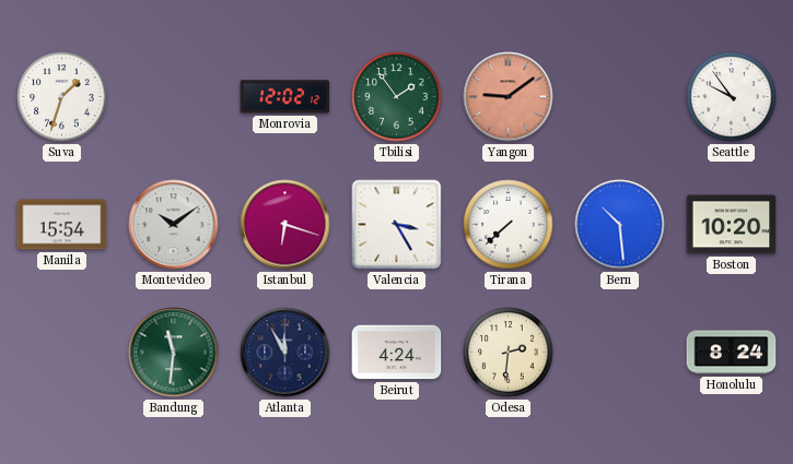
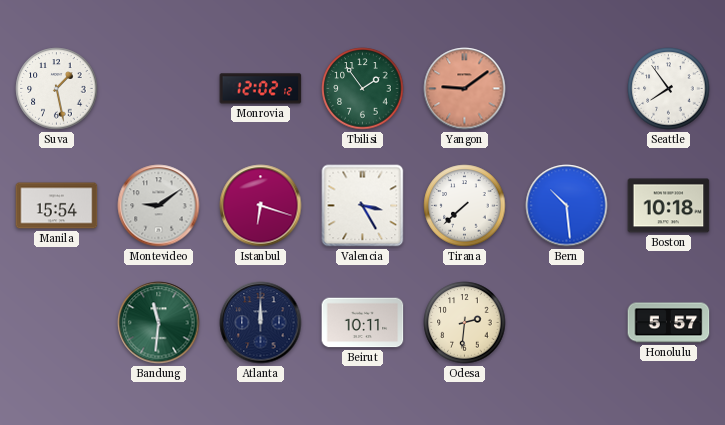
Suva: 1:33 -> 1:28
Seattle: 9:54 -> 7:54
Montevideo: 10:09 -> 9:09
Boston: 10:20 -> 10:18
Atlanta: 11:55 -> 12:00
Beirut: 4:24 -> 10:11
Honolulu: 8:24 -> 5:57
